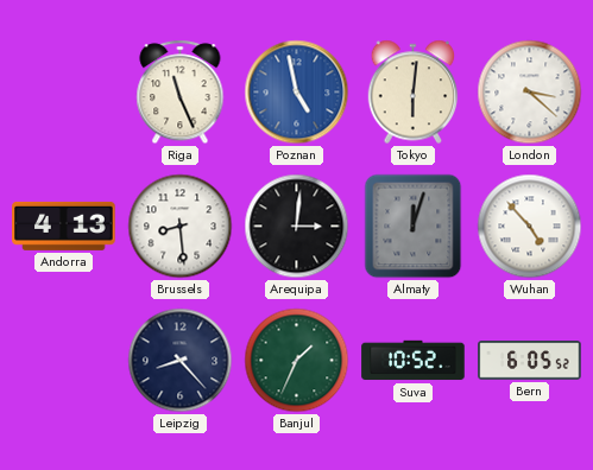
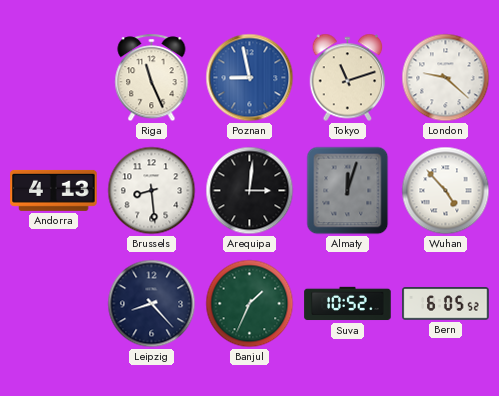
Poznan: 4:58 -> 8:58
Tokyo: 6:01 -> 11:12
London: 3:22 -> 9:22
